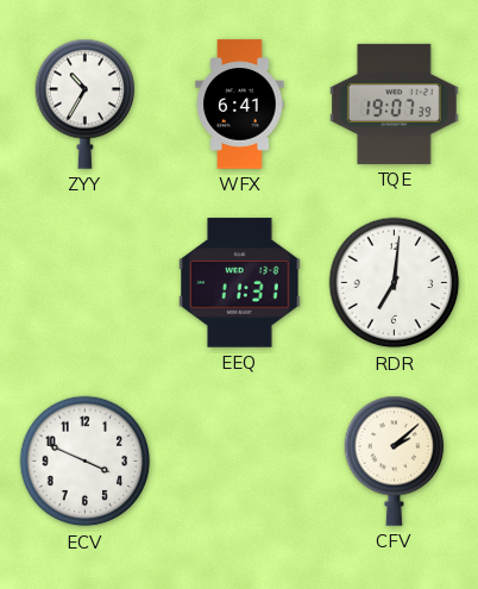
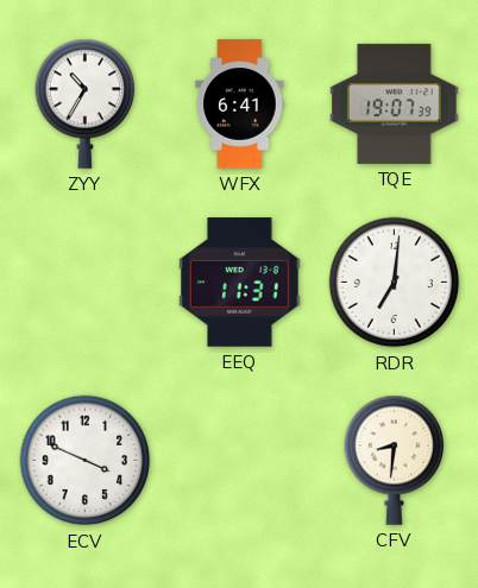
CFV: 2:08 -> 8:31
